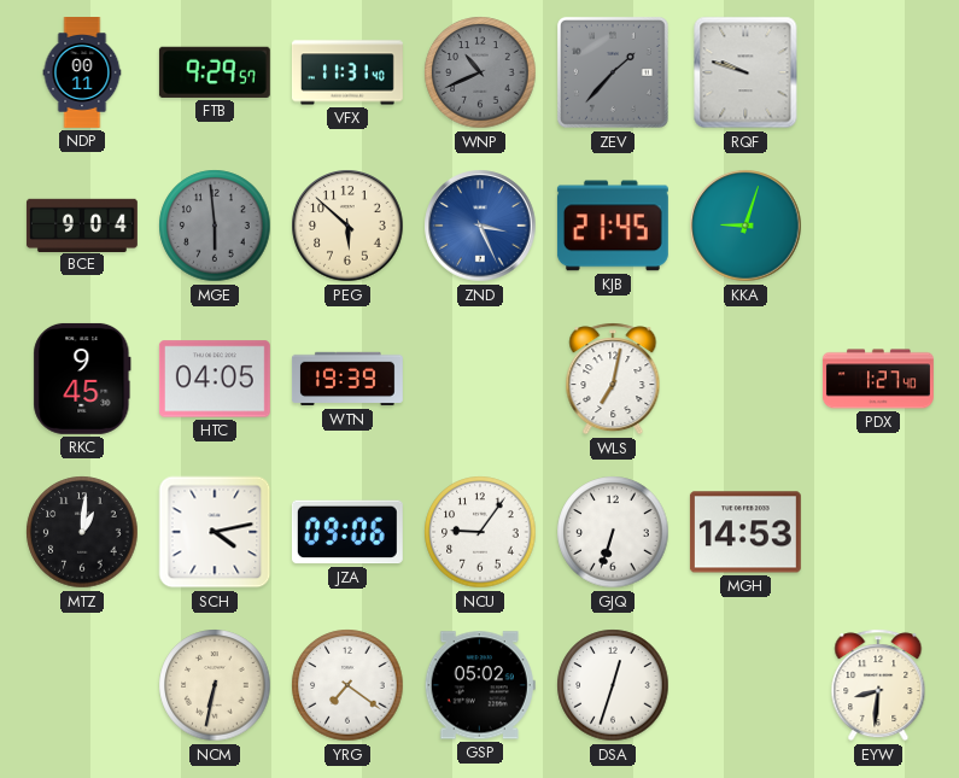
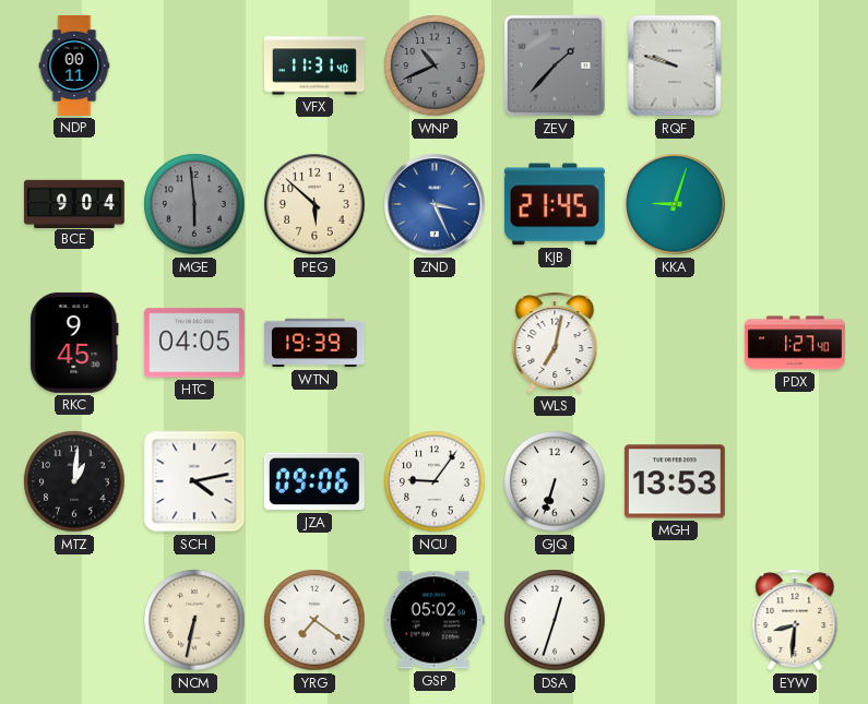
FTB: 9:29 -> none
MGH: 14:53 -> 13:53
